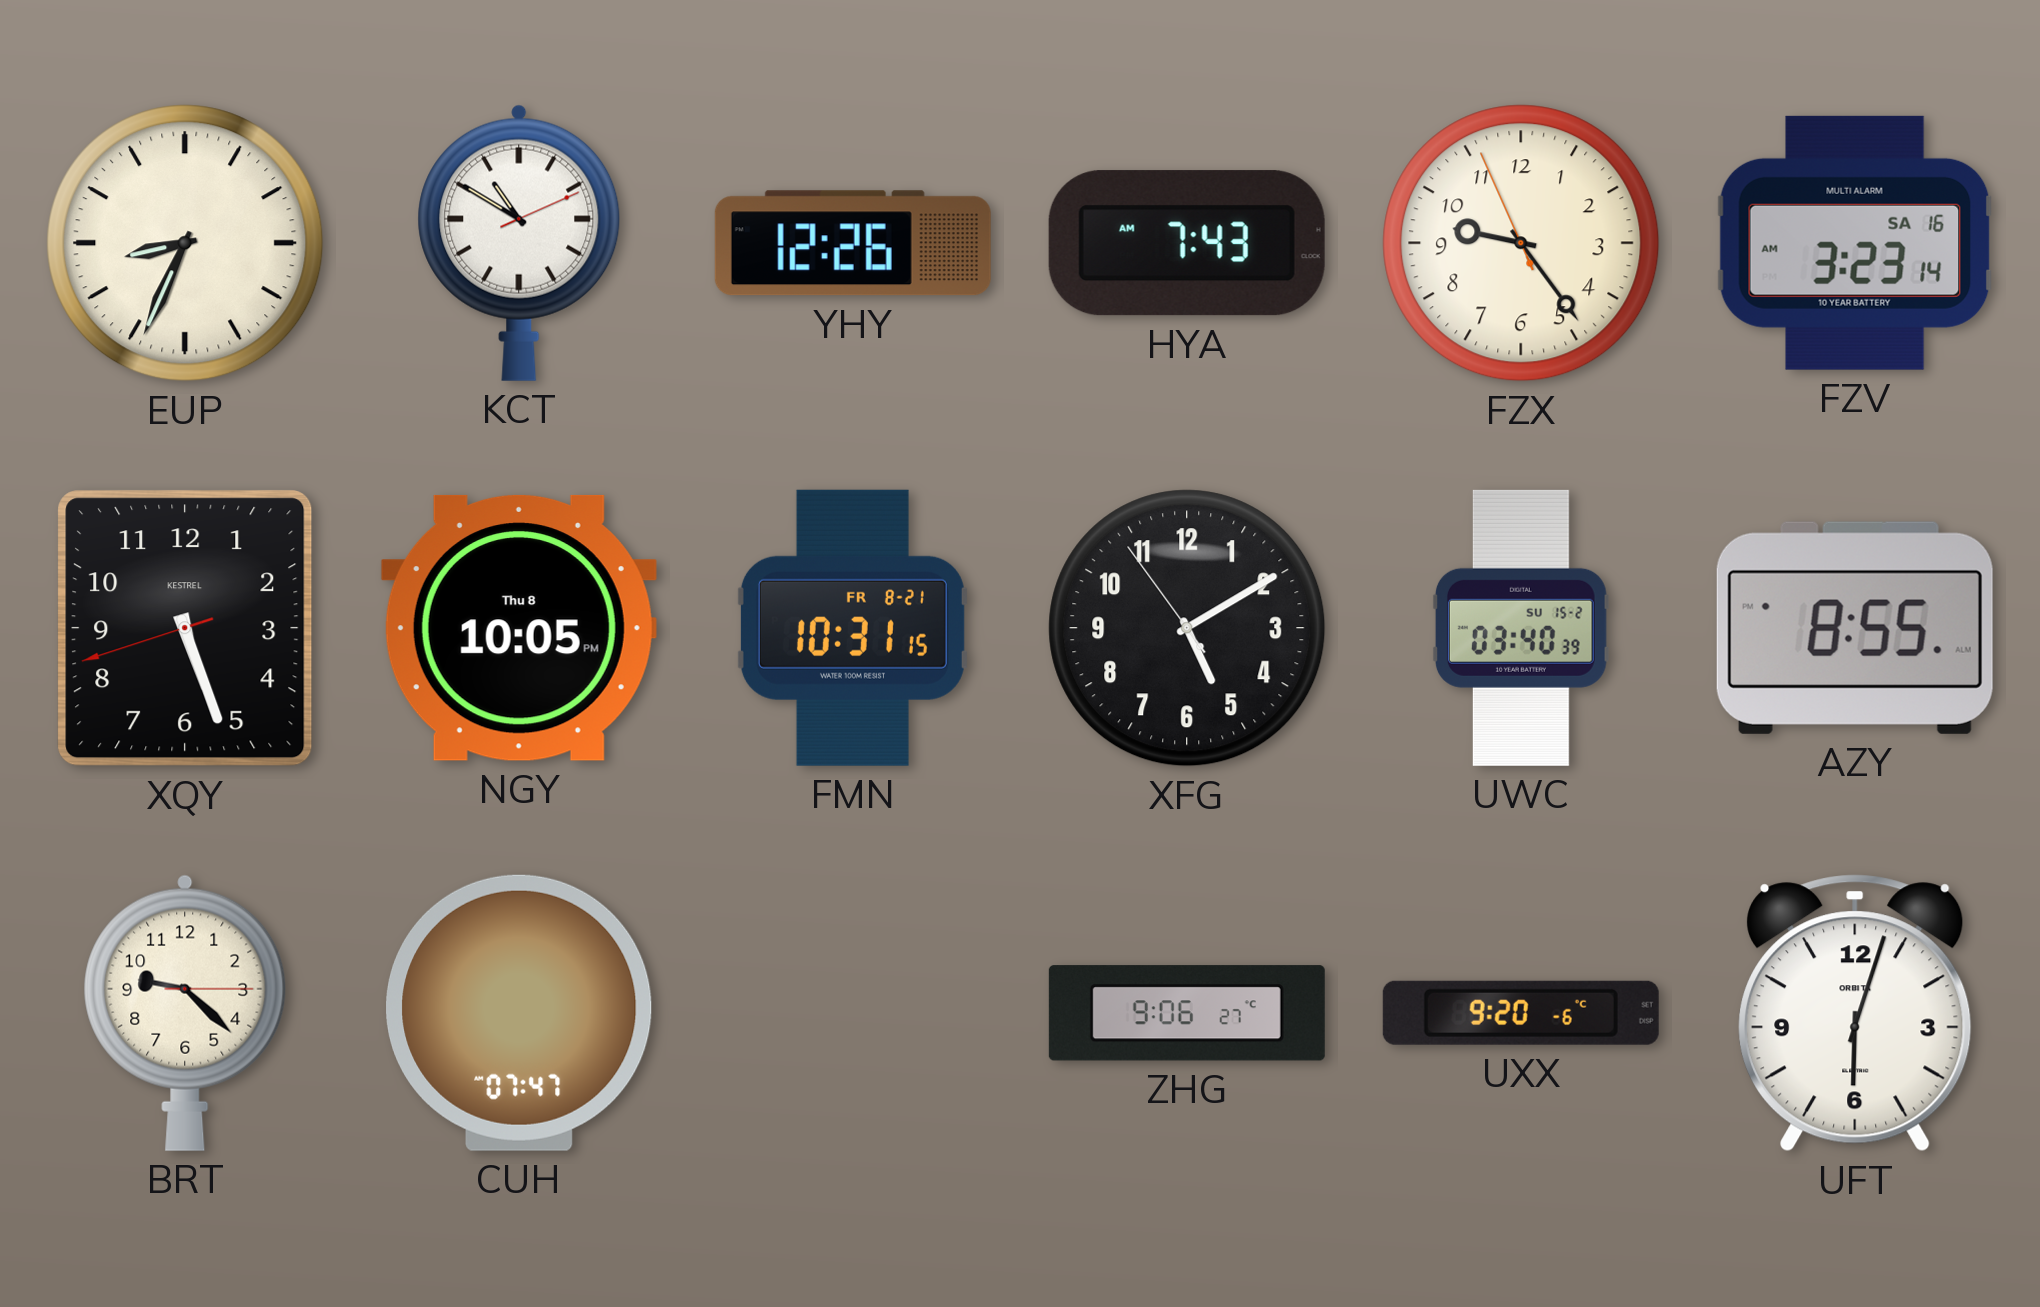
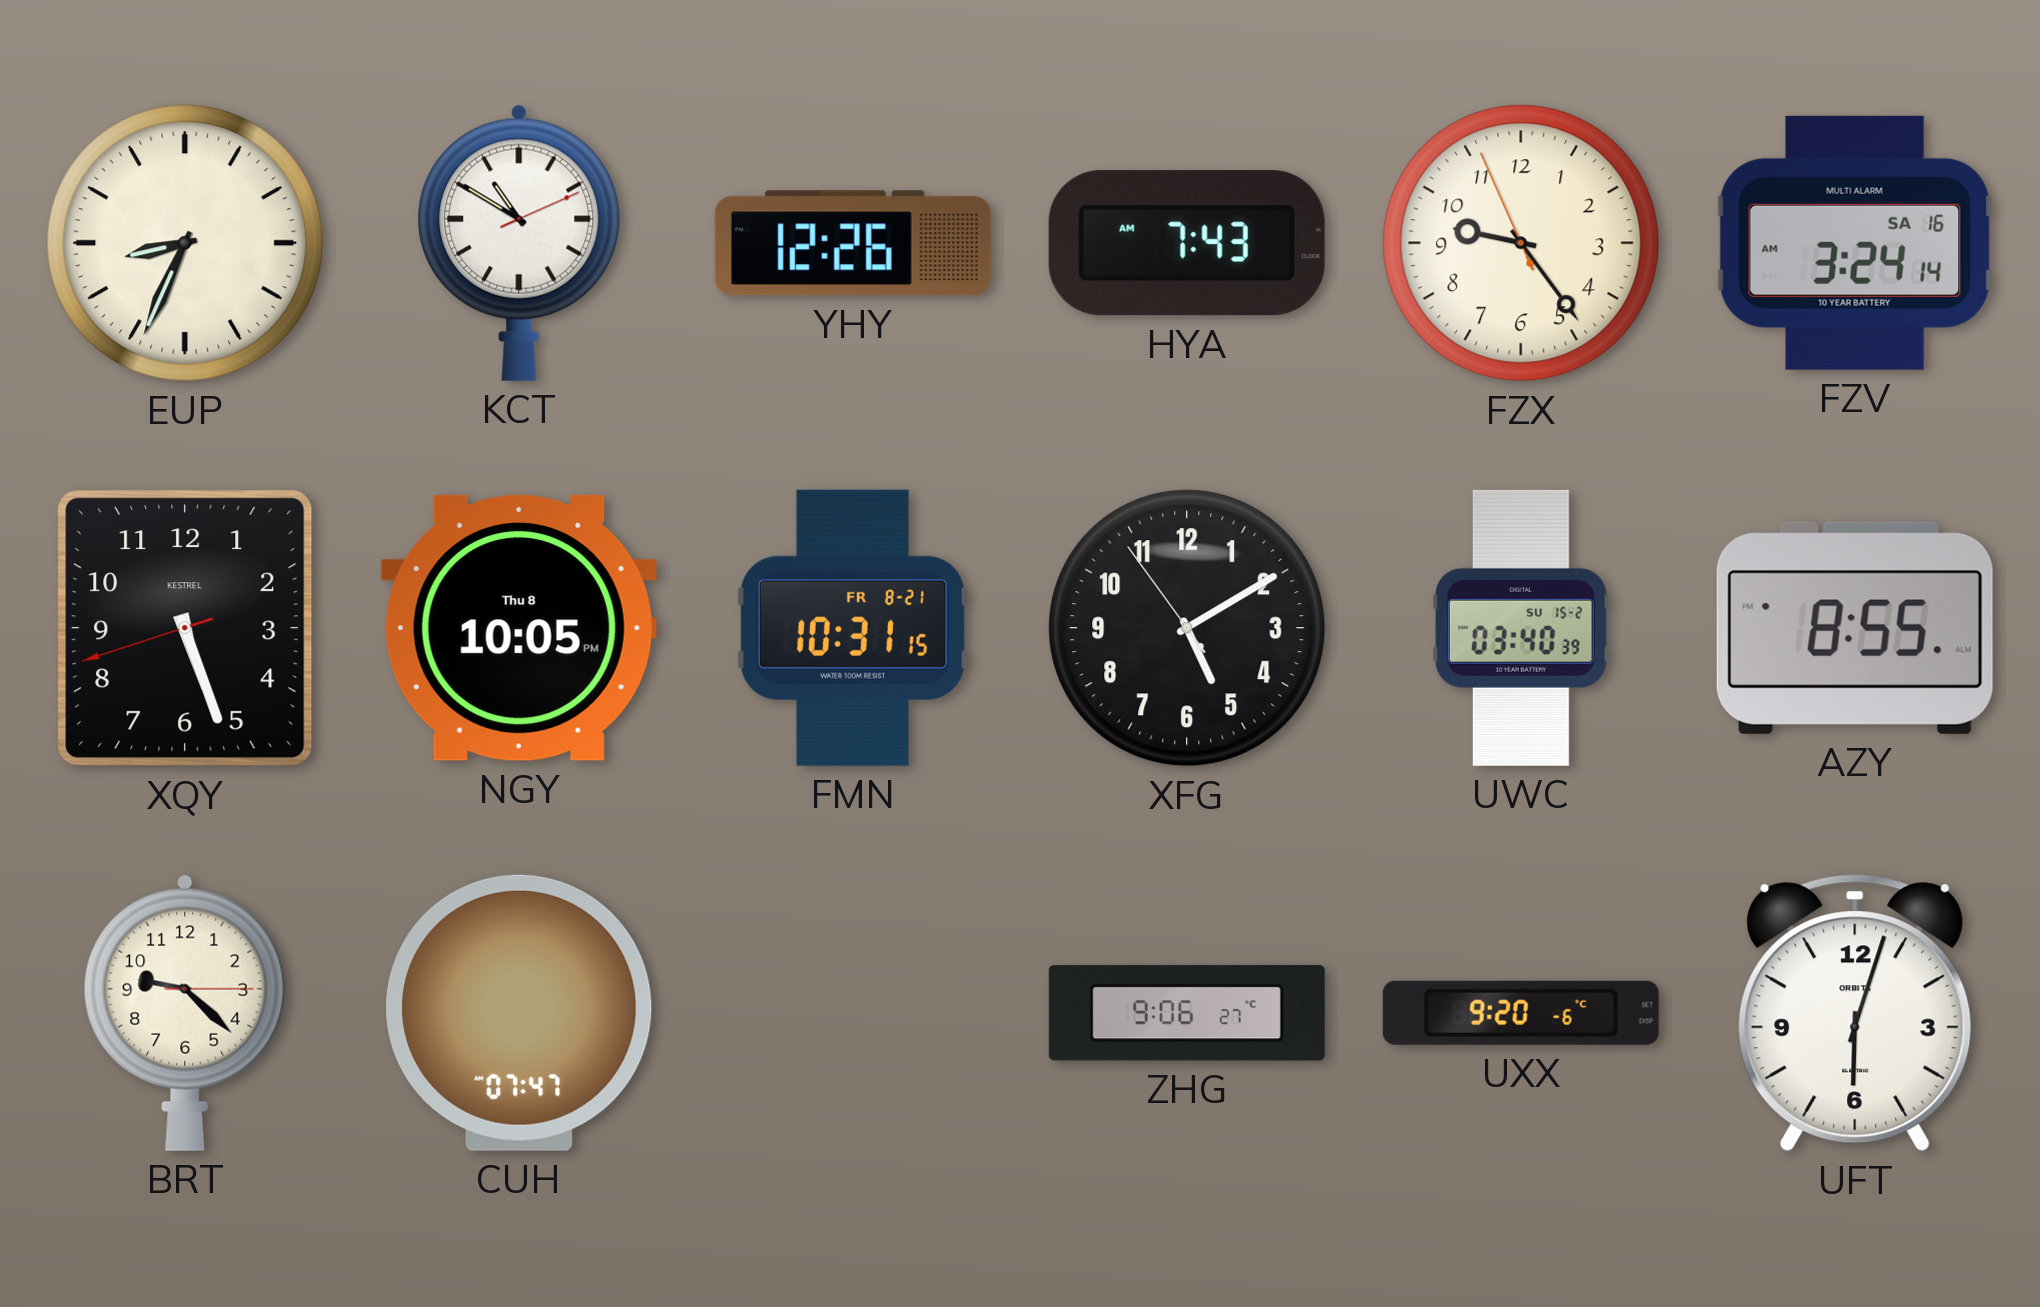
FZV: 3:23 -> 3:24
